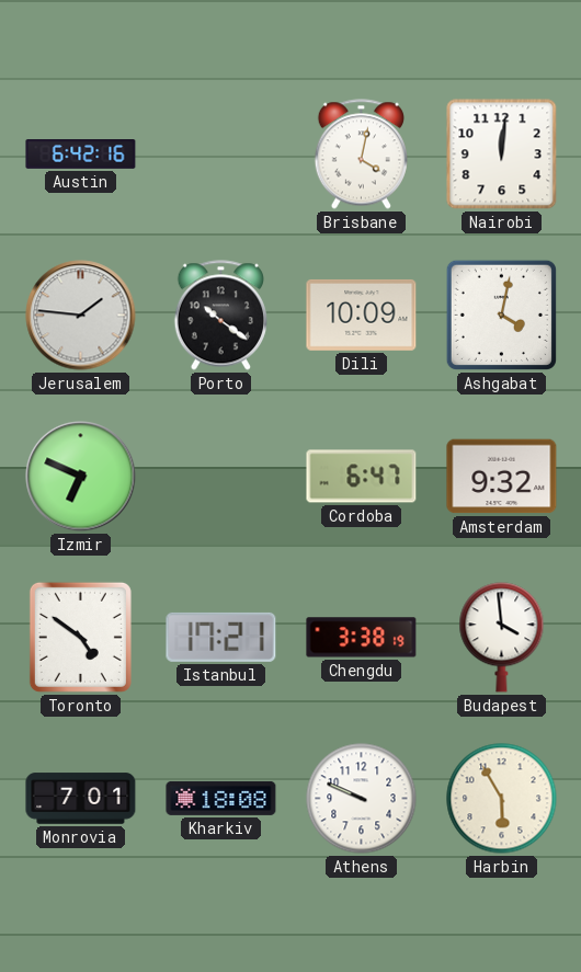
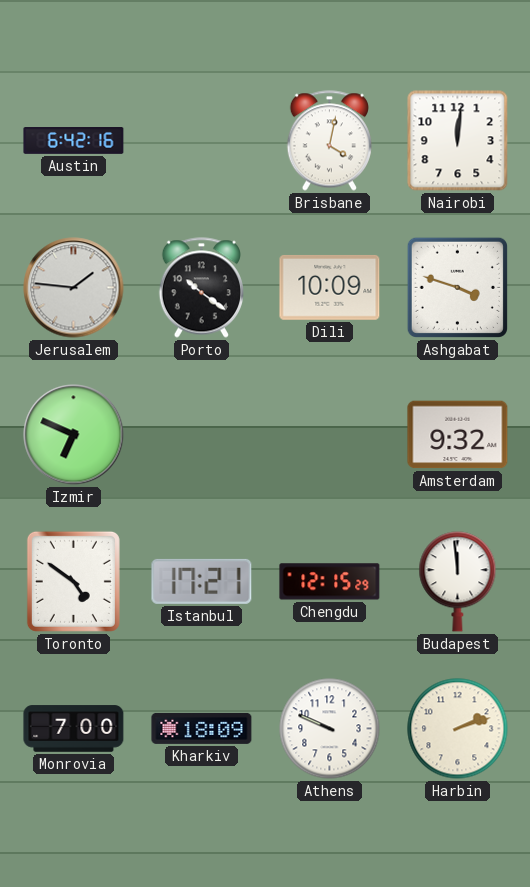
Ashgabat: 4:02 -> 3:48
Cordoba: 6:47 -> none
Chengdu: 3:38 -> 12:15
Budapest: 3:59 -> 11:59
Monrovia: 7:01 -> 7:00
Kharkiv: 18:08 -> 18:09
Harbin: 5:55 -> 2:12
